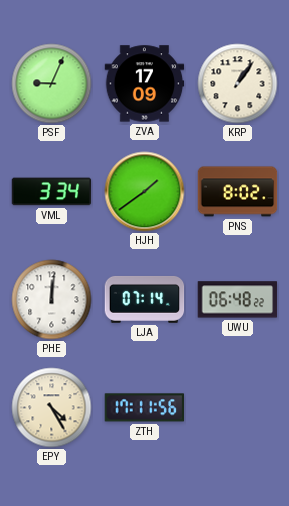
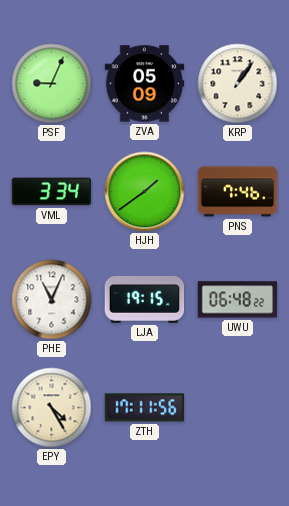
ZVA: 17:09 -> 05:09
PNS: 8:02 -> 7:46
PHE: 12:01 -> 11:04
LJA: 07:14 -> 19:15
